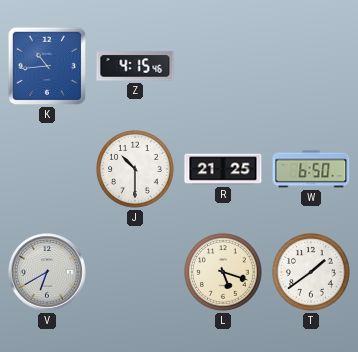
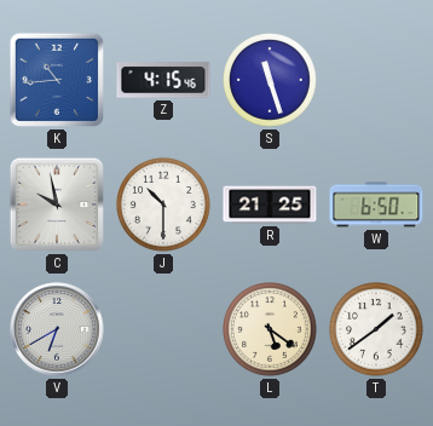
S: none -> 11:27
C: none -> 9:58
L: 5:18 -> 5:21
